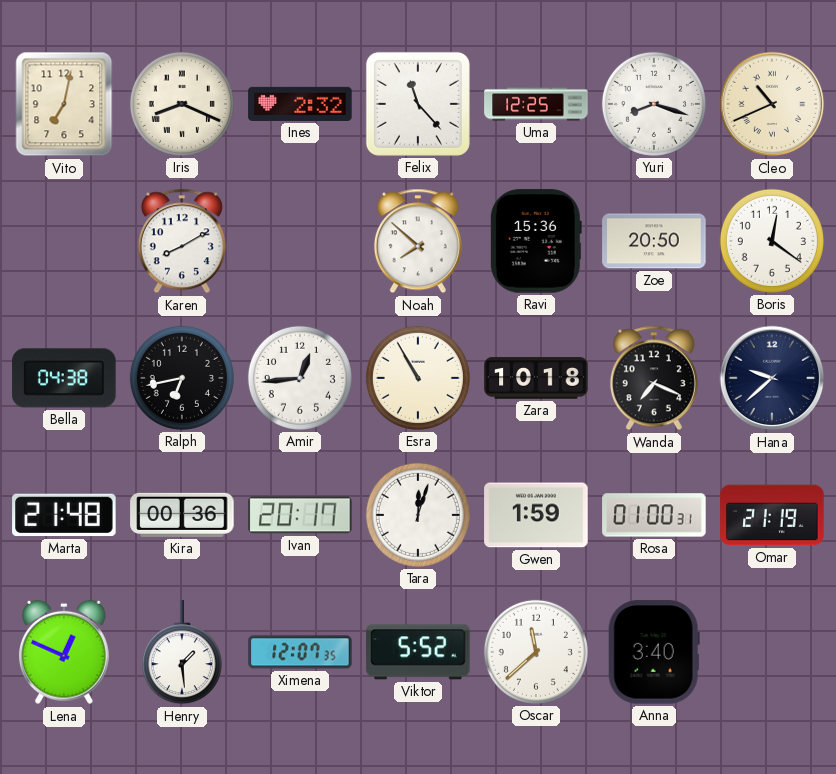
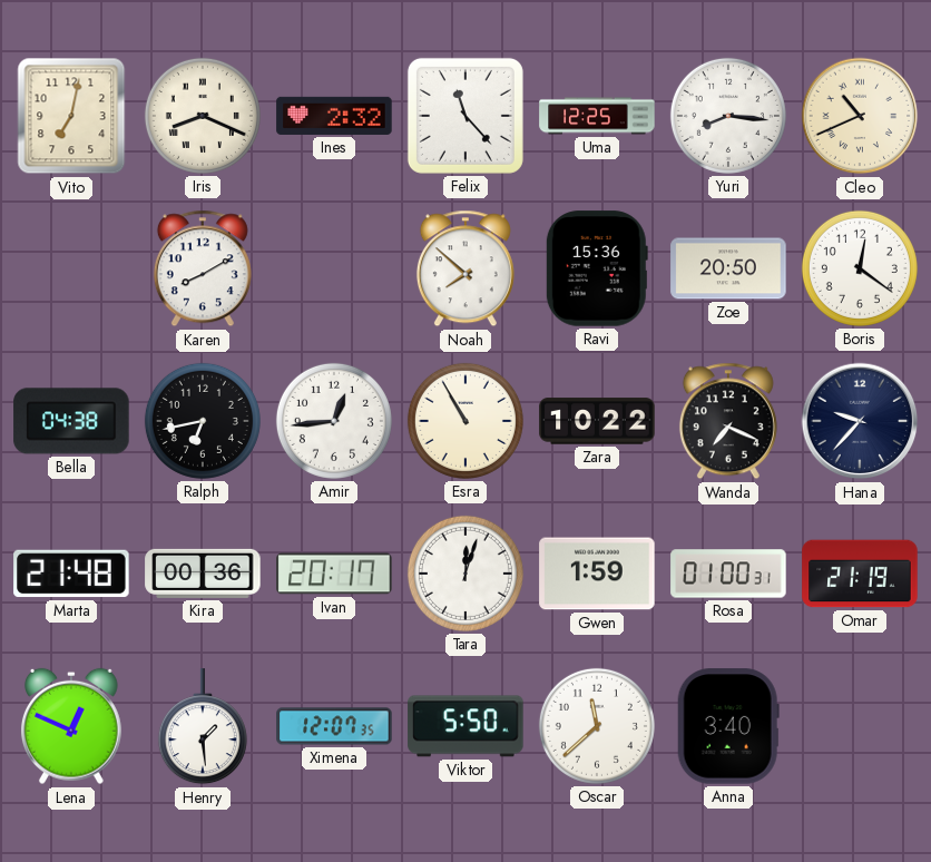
Yuri: 8:18 -> 8:16
Zara: 10:18 -> 10:22
Hana: 9:38 -> 9:37
Viktor: 5:52 -> 5:50
